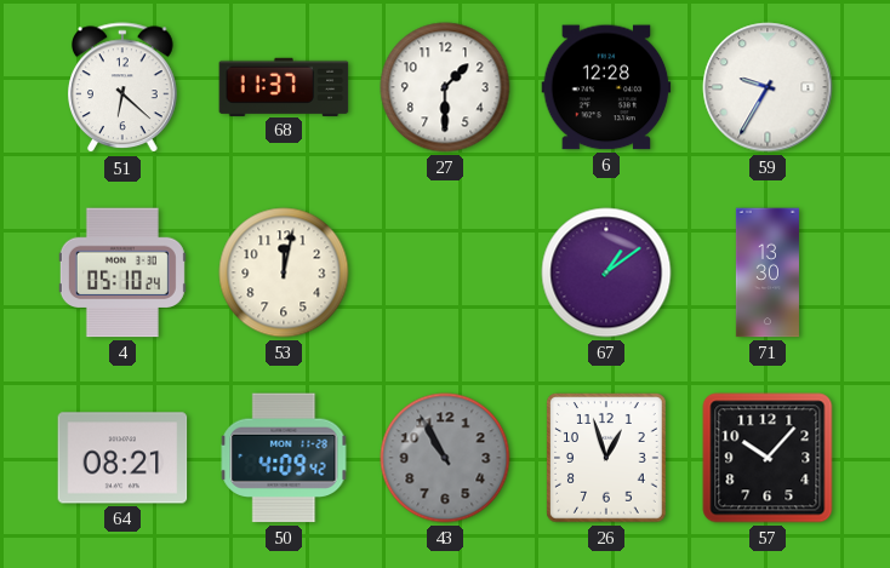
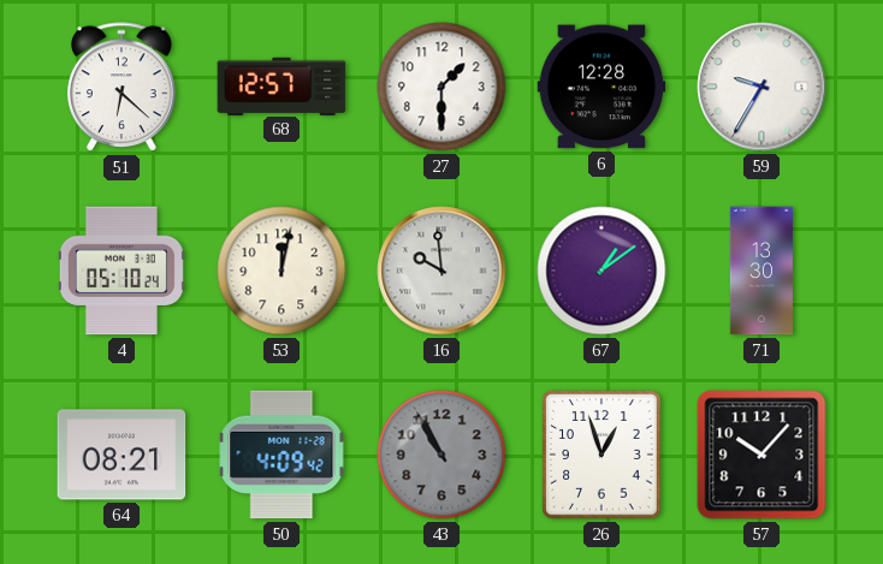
68: 11:37 -> 12:57
16: none -> 9:59
